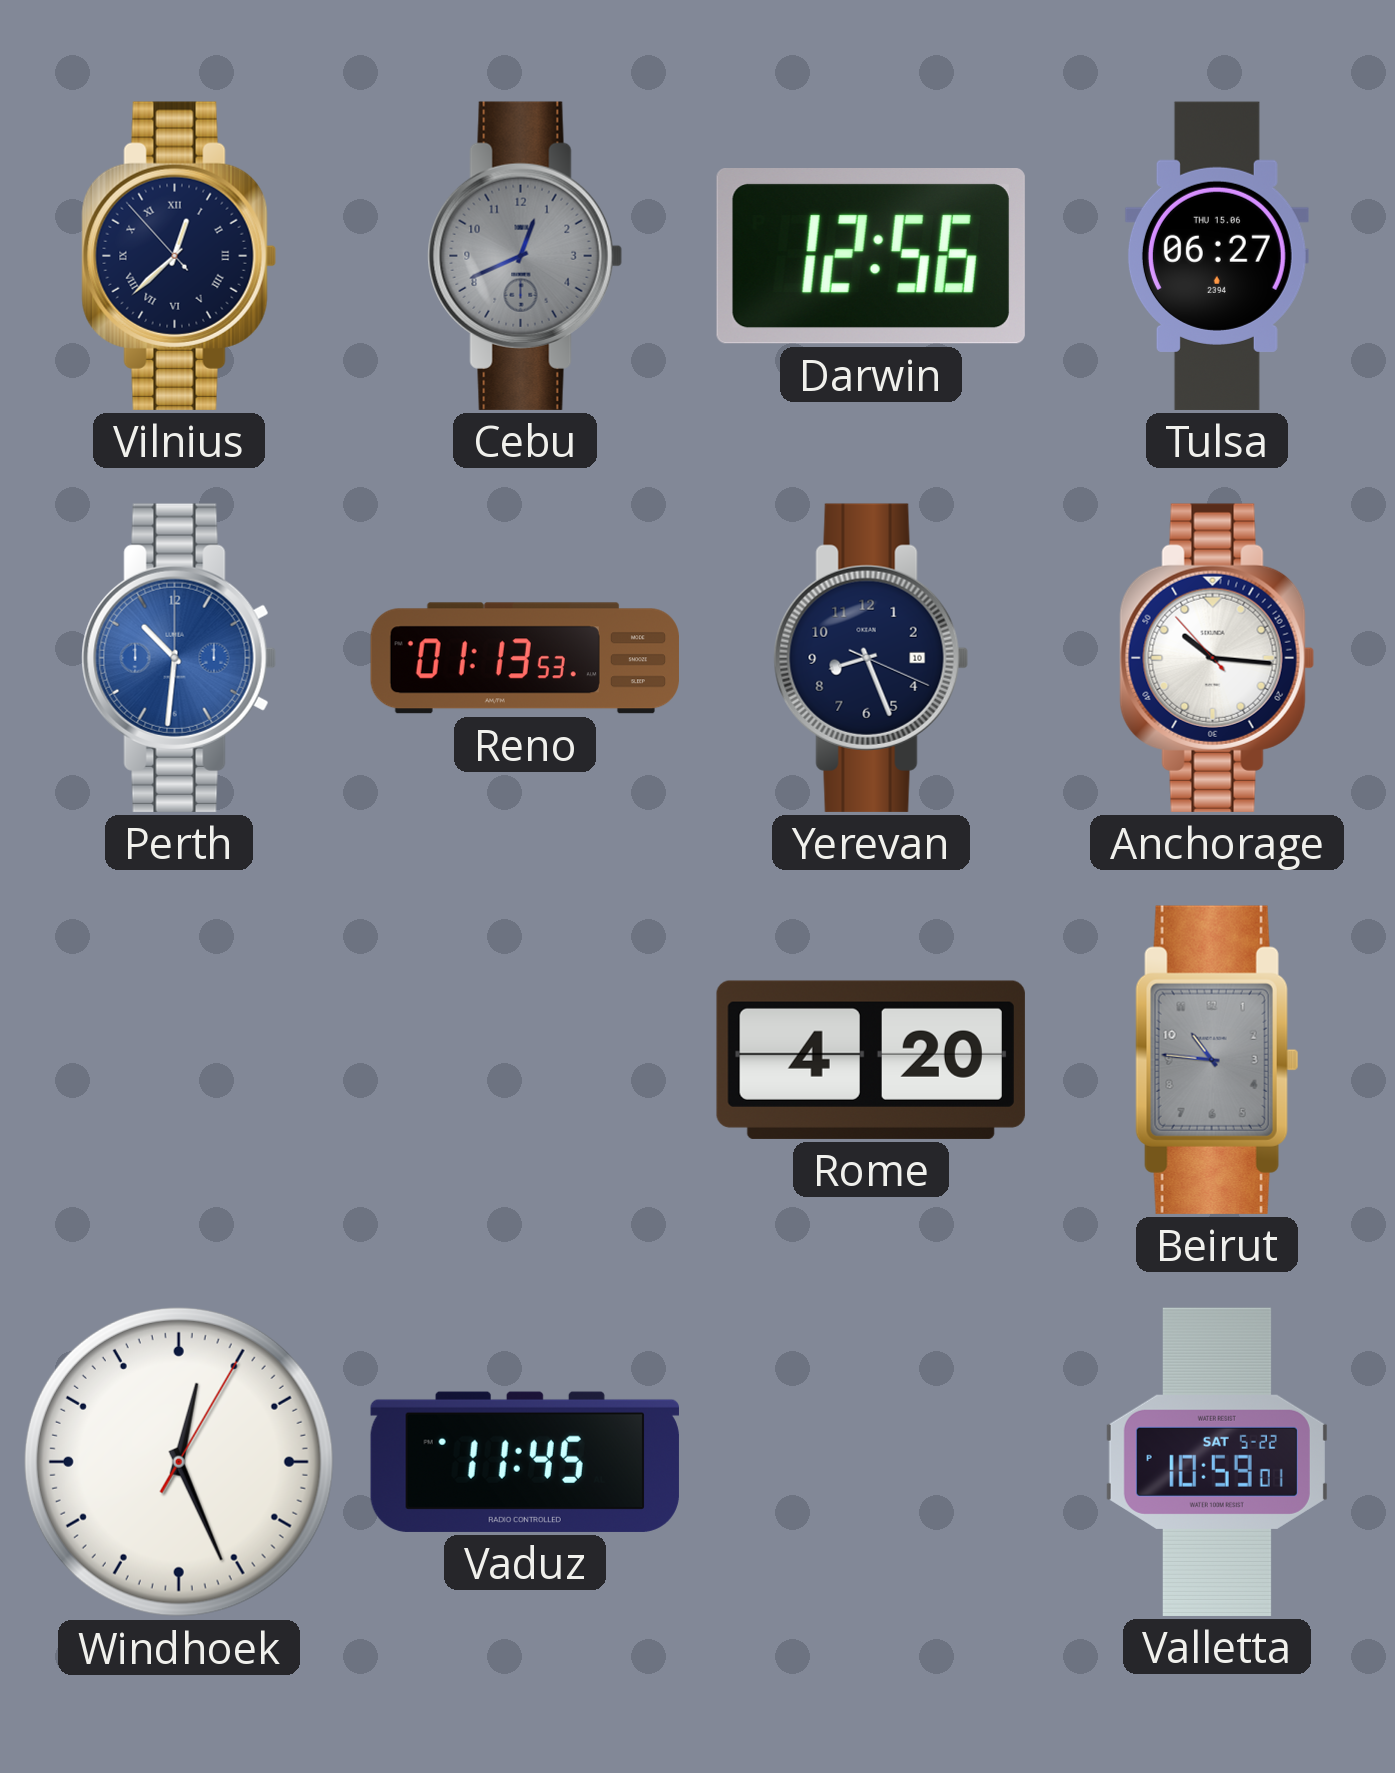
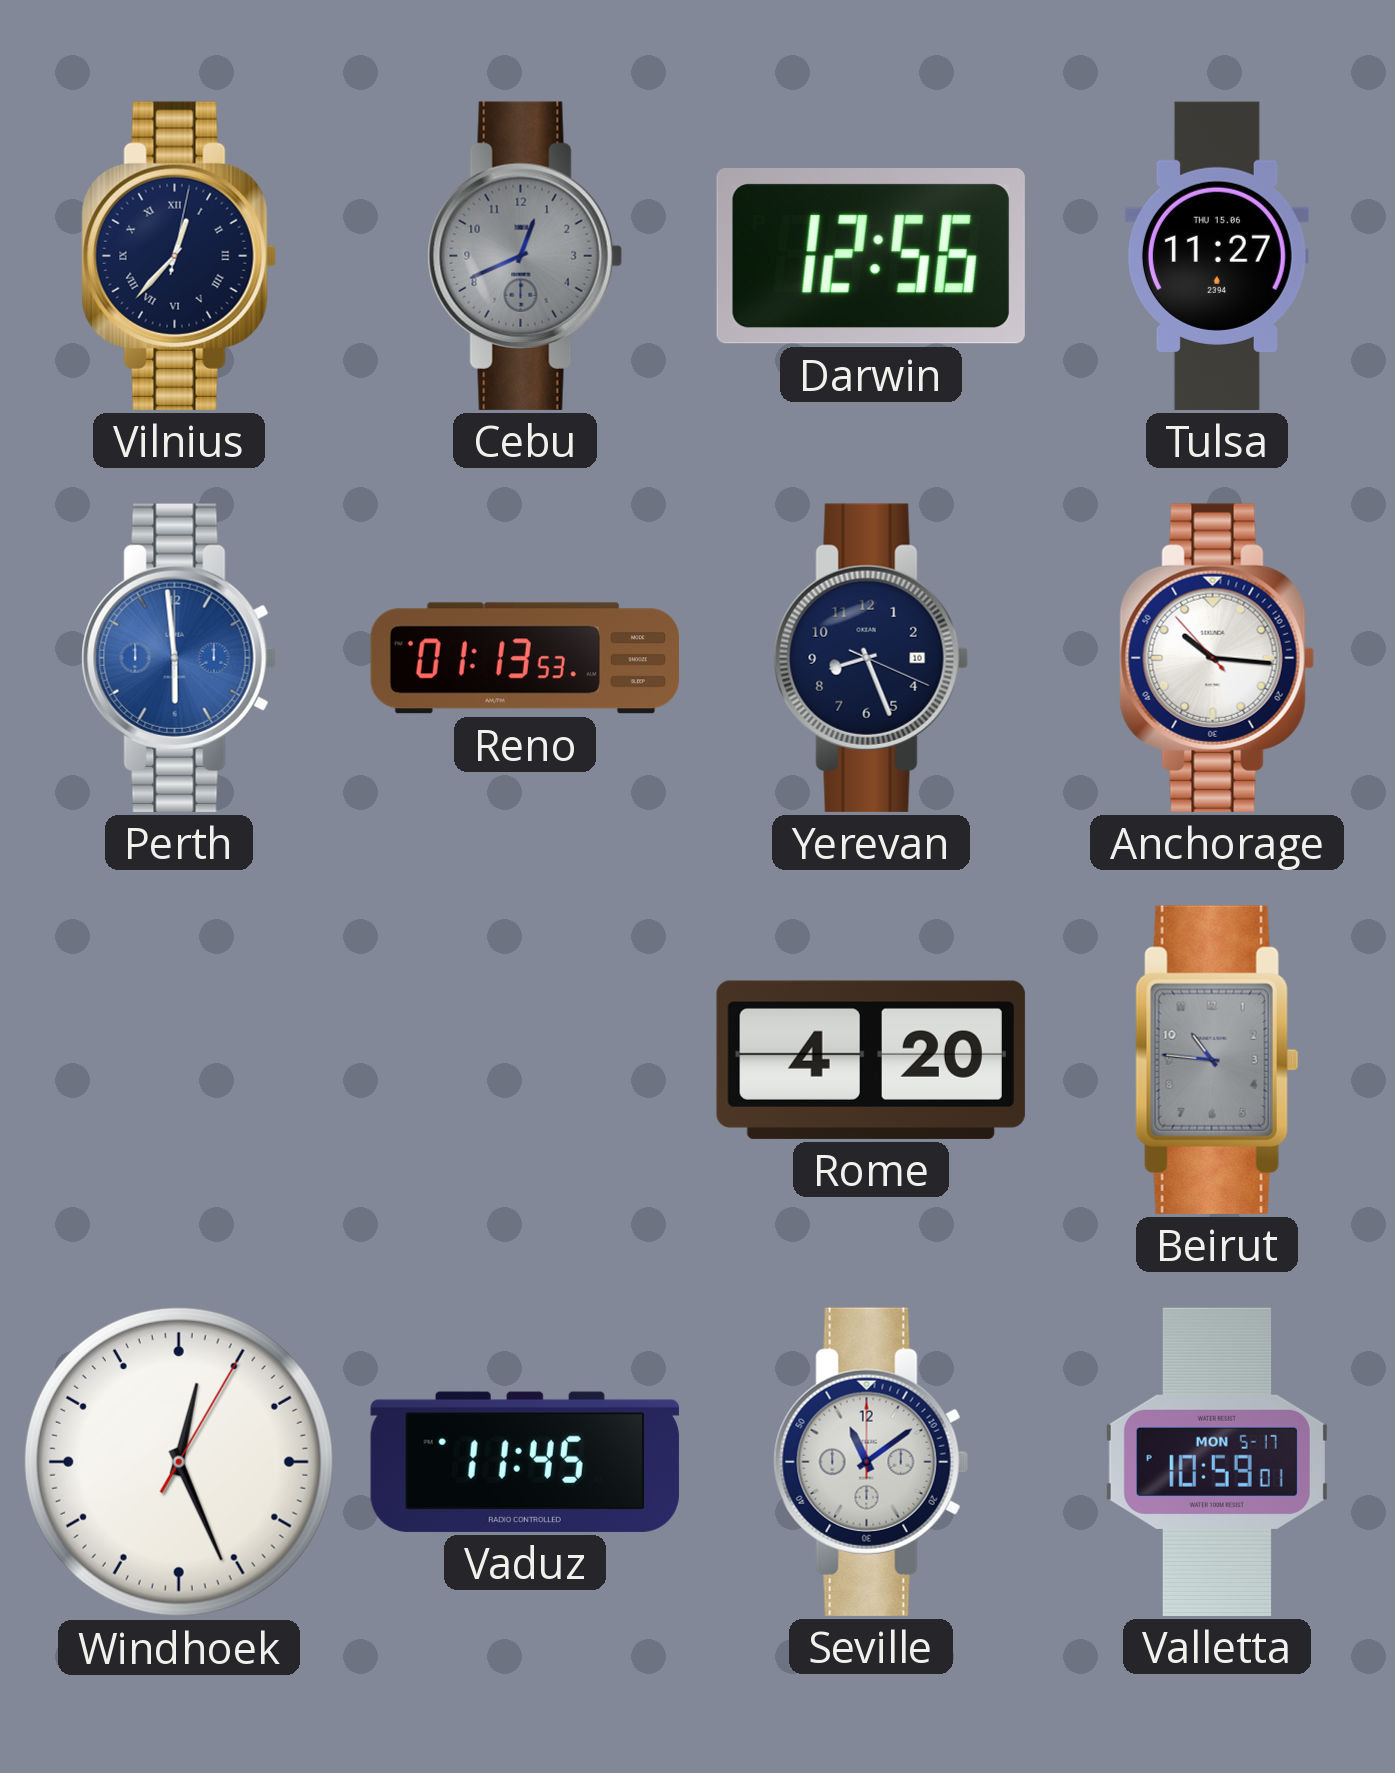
Vilnius: 12:37:53 -> 12:37:02
Tulsa: 06:27 -> 11:27
Perth: 10:31 -> 5:59
Seville: none -> 11:09
Valletta date: SAT 5-22 -> MON 5-17
